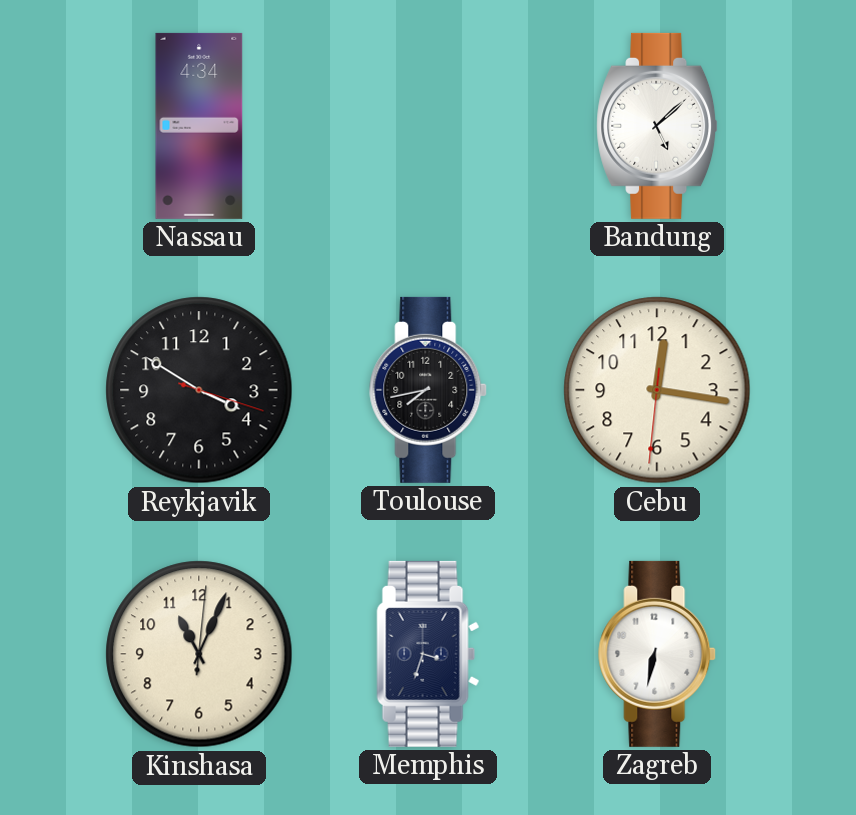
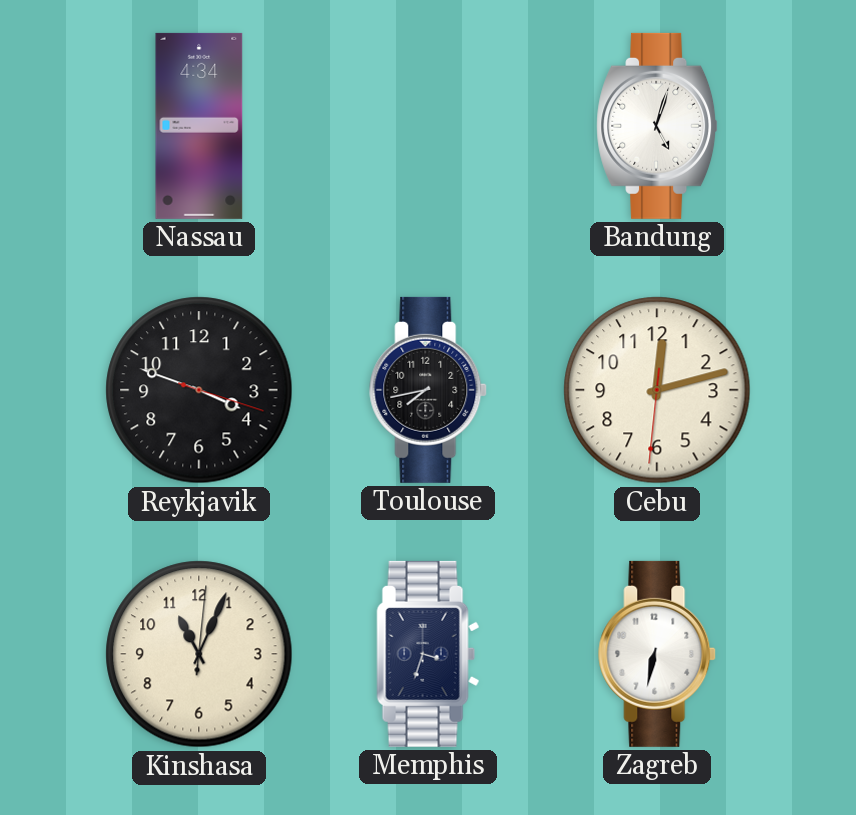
Bandung: 5:08 -> 5:03
Reykjavik: 3:50 -> 3:48
Cebu: 12:16 -> 12:12
